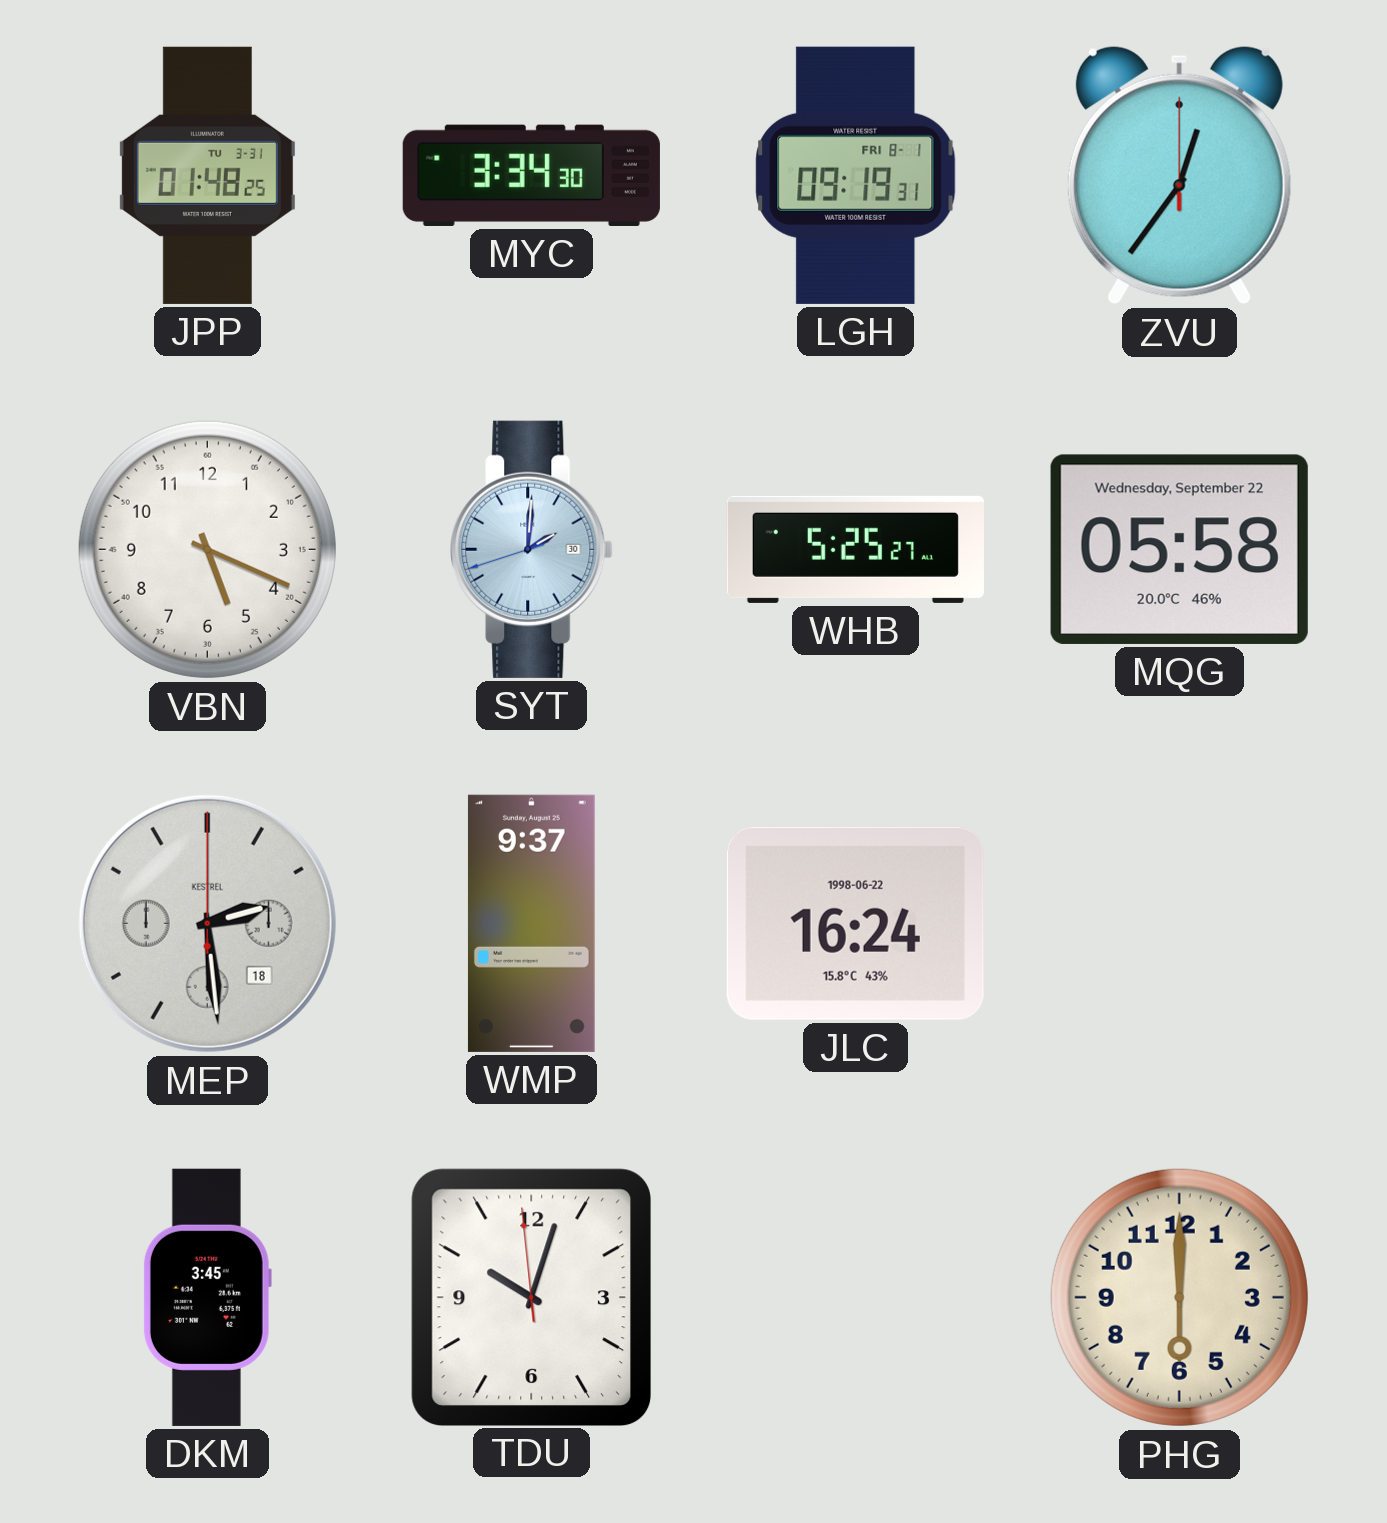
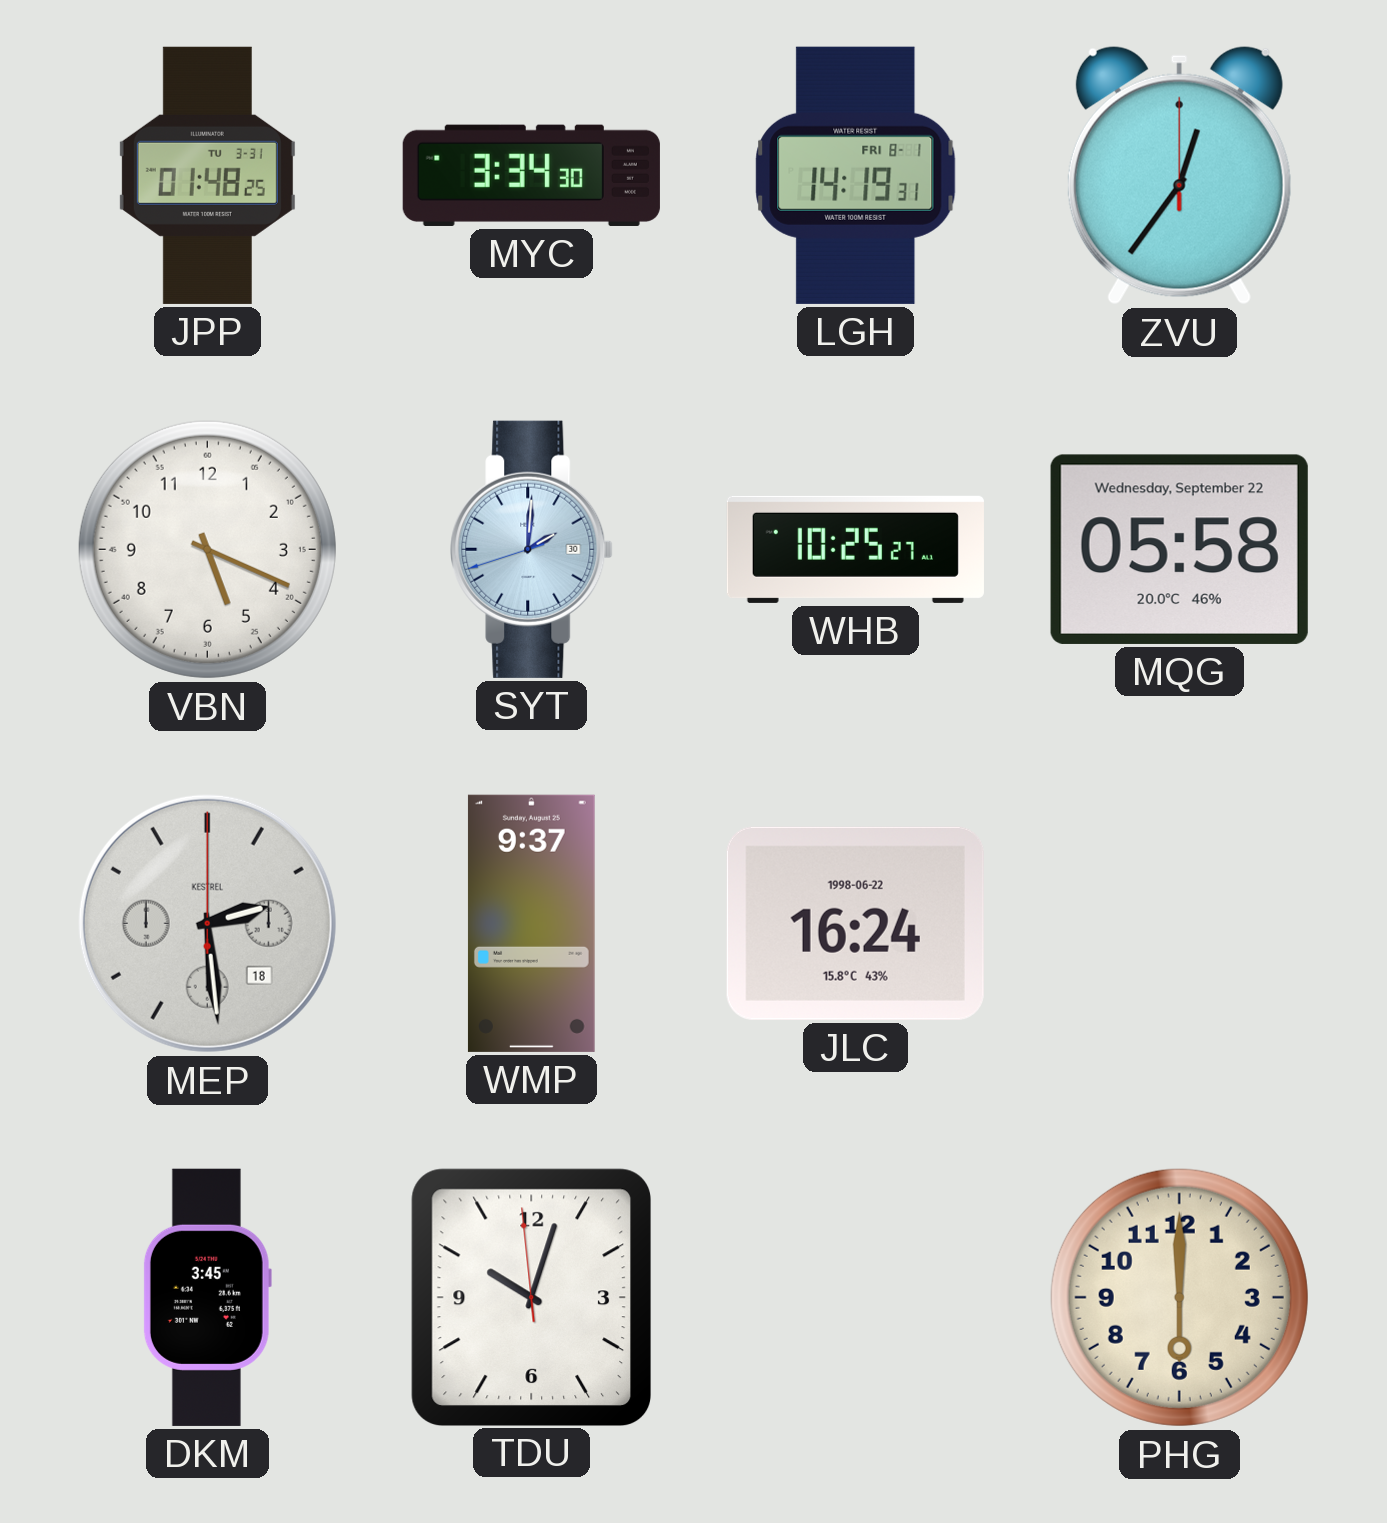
LGH: 09:19 -> 14:19
WHB: 5:25 -> 10:25
